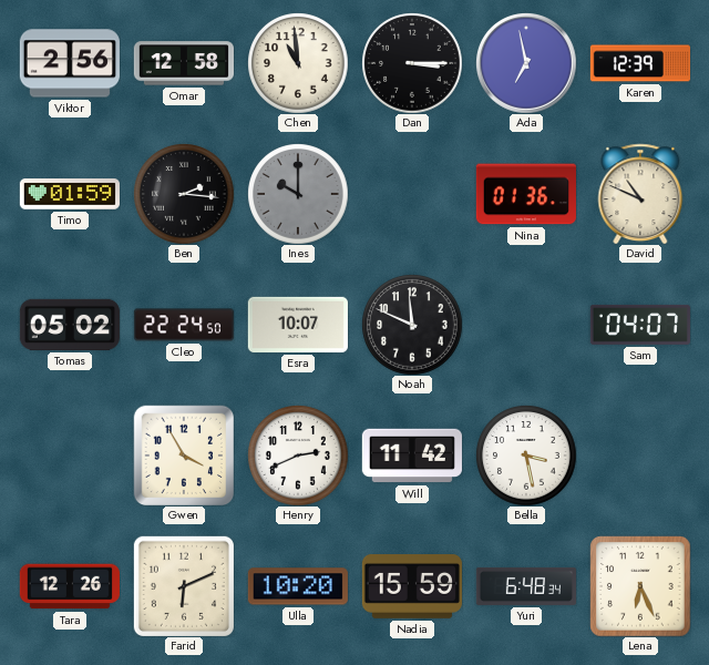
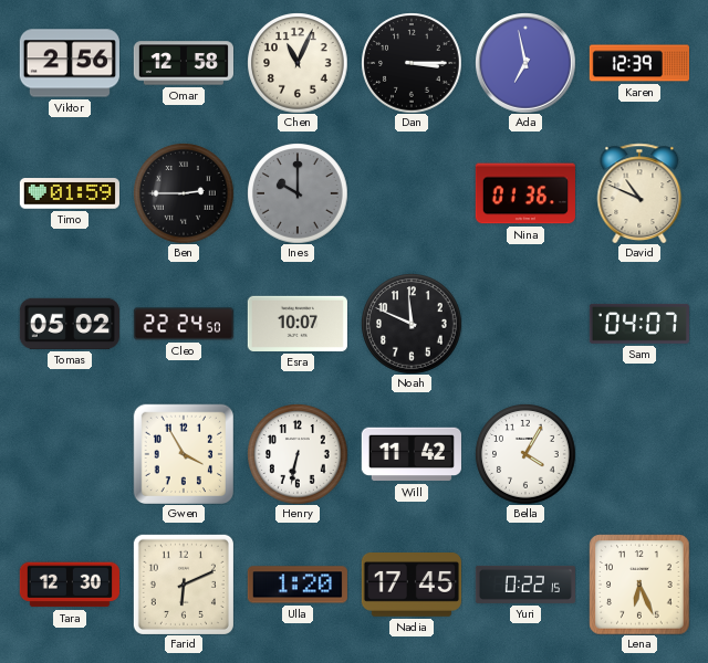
Chen: 10:59 -> 11:04
Ben: 2:16 -> 2:45
Henry: 2:41 -> 6:32
Bella: 3:28 -> 4:05
Tara: 12:26 -> 12:30
Ulla: 10:20 -> 1:20
Nadia: 15:59 -> 17:45
Yuri: 6:48 -> 0:22
